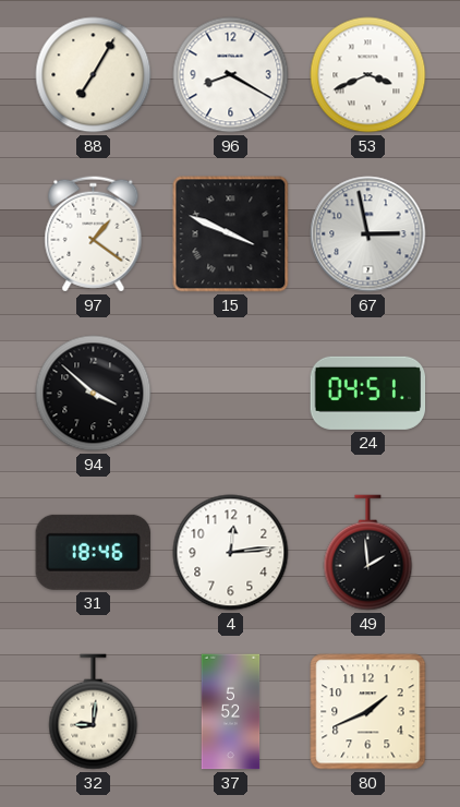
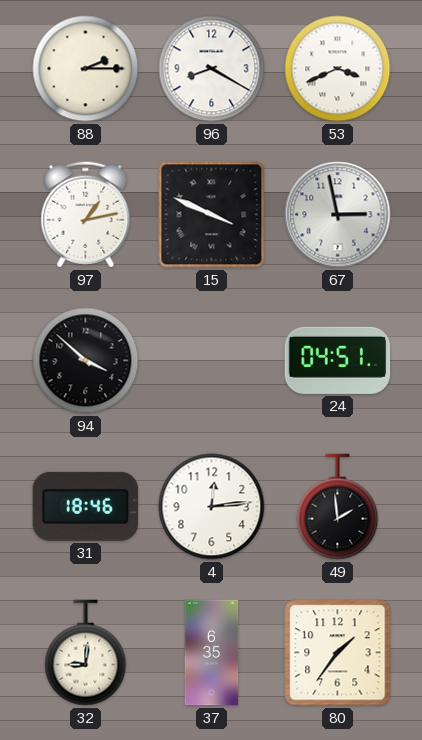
88: 7:05 -> 2:15
97: 1:21 -> 1:13
37: 5:52 -> 6:35
80: 1:41 -> 1:36
